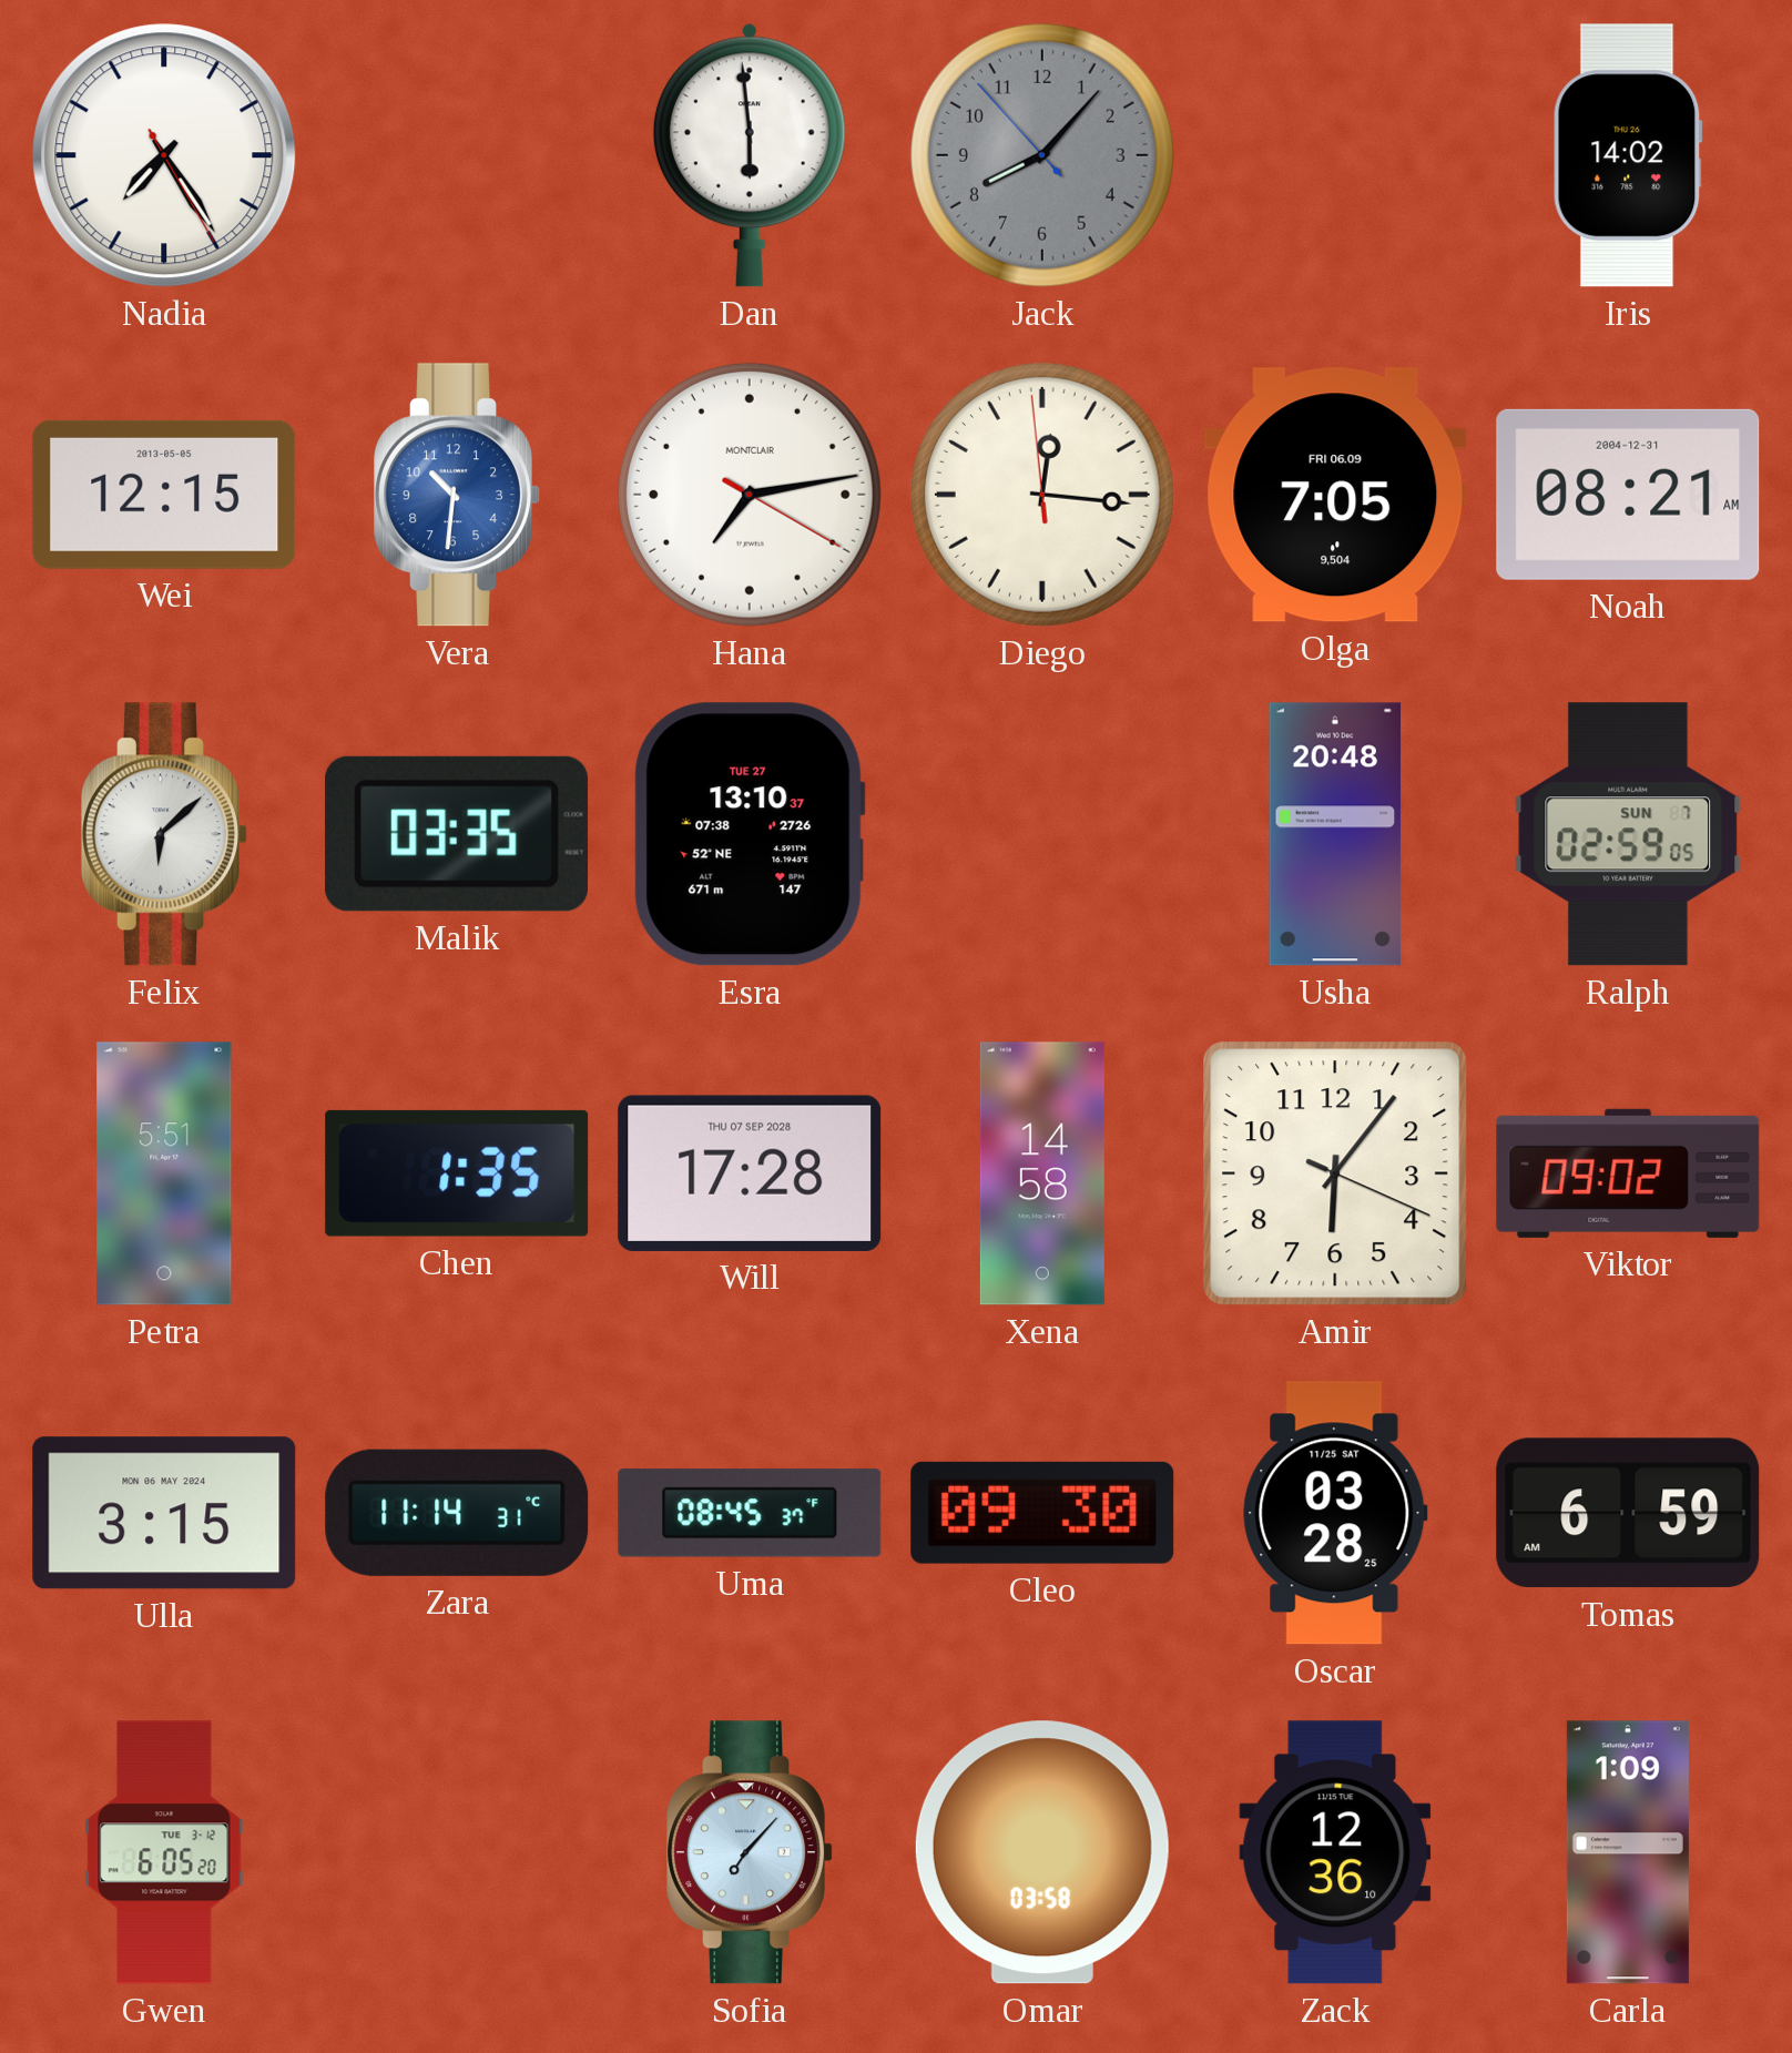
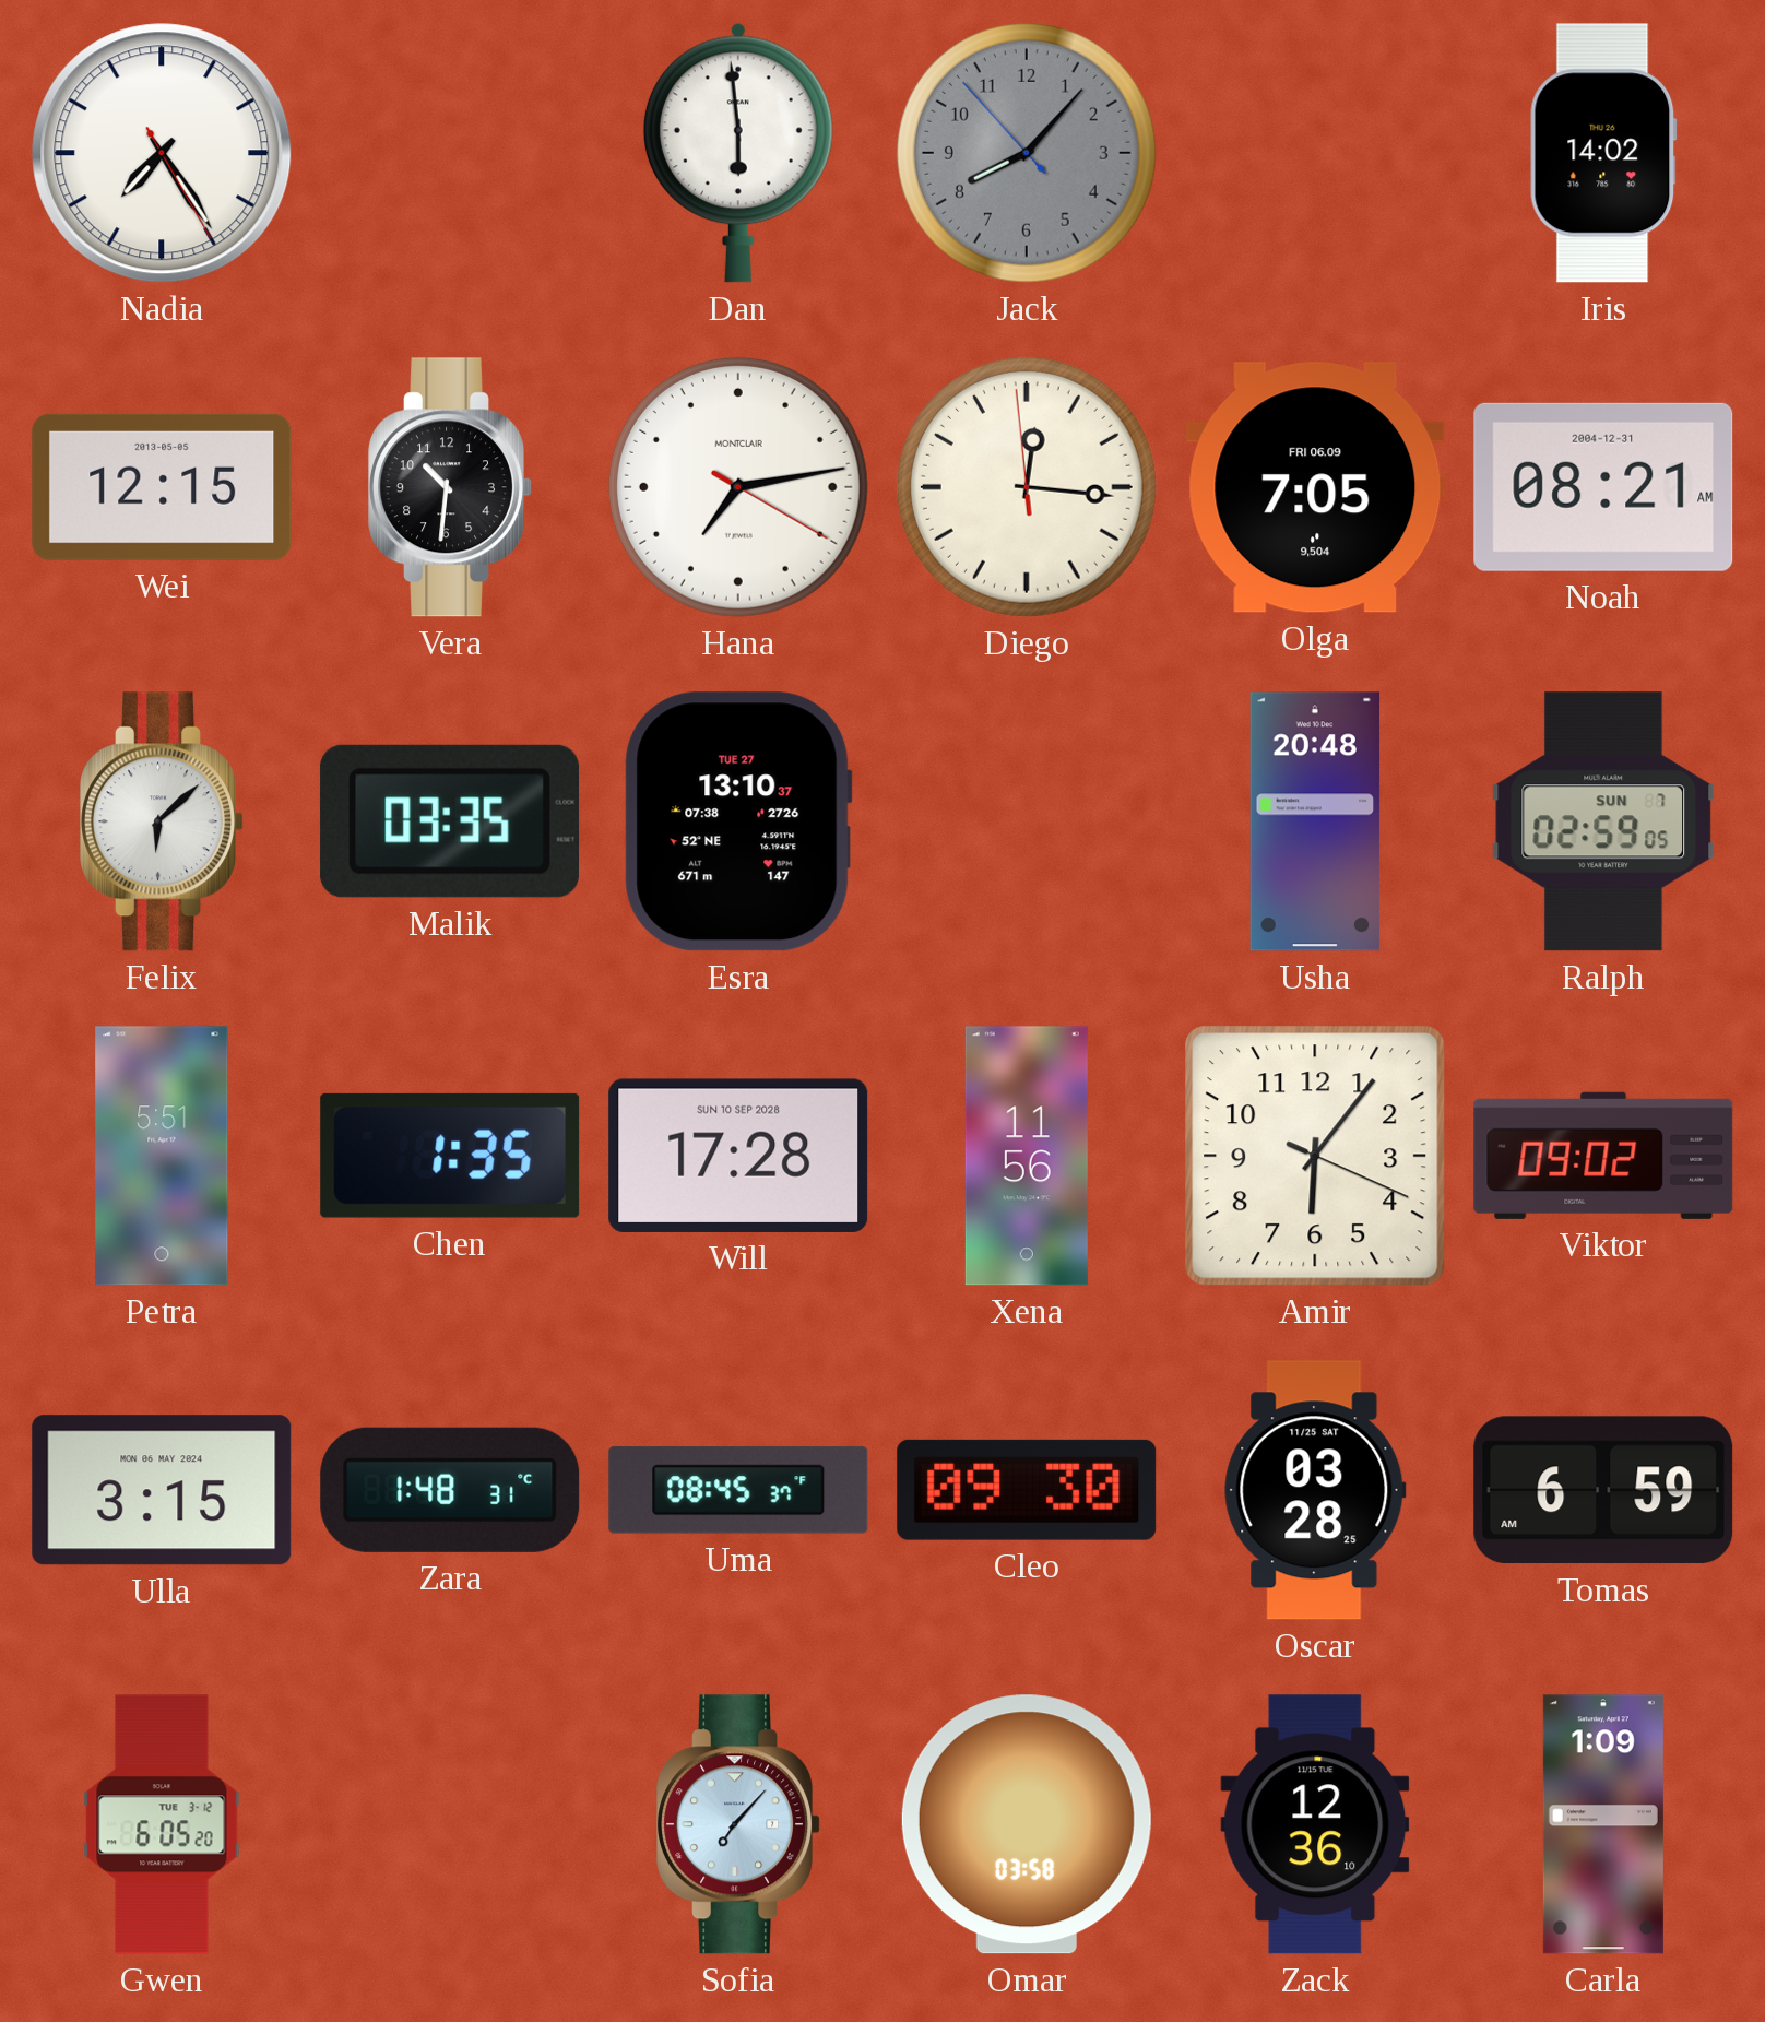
Vera dial: blue -> black
Will date: THU 07 SEP 2028 -> SUN 10 SEP 2028
Xena: 14:58 -> 11:56
Zara: 11:14 -> 1:48
